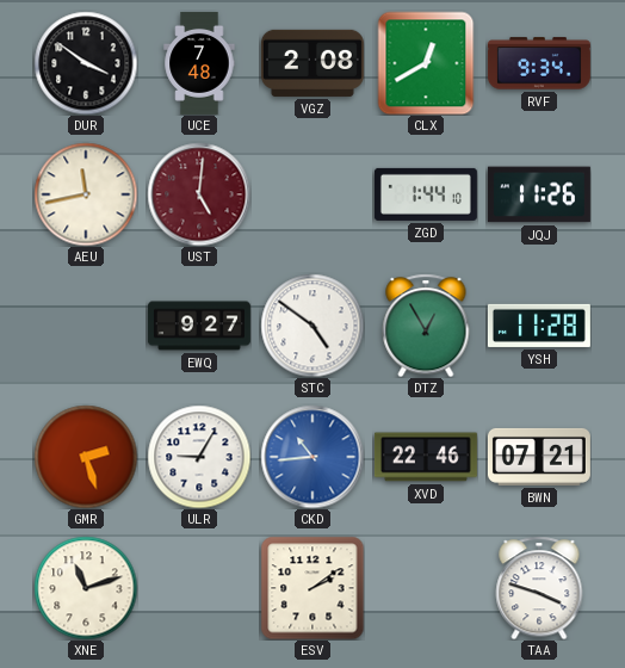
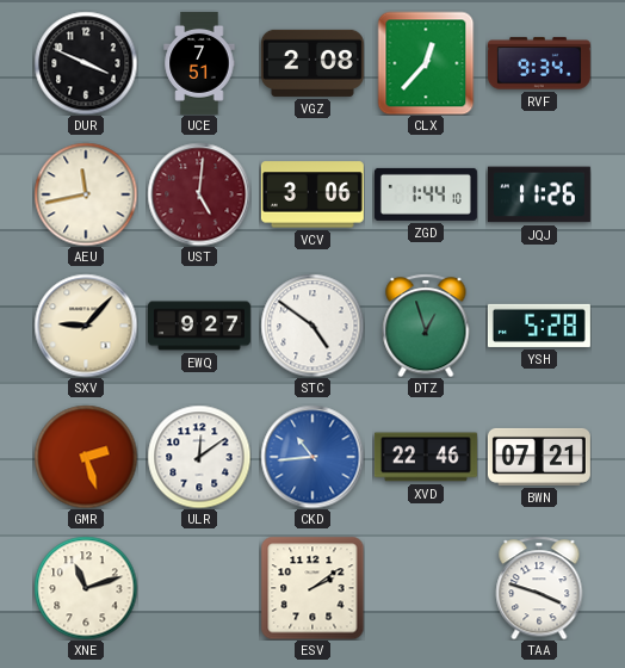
DUR: 3:51 -> 3:49
UCE: 7:48 -> 7:51
CLX: 12:40 -> 12:37
VCV: none -> 3:06
SXV: none -> 9:07
DTZ: 12:55 -> 12:57
YSH: 11:28 -> 5:28
ULR: 9:05 -> 12:09
